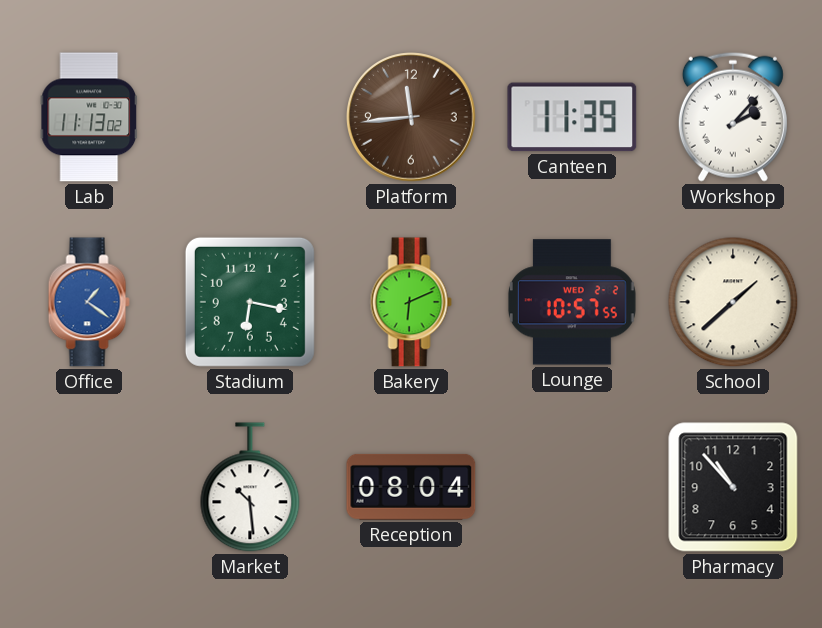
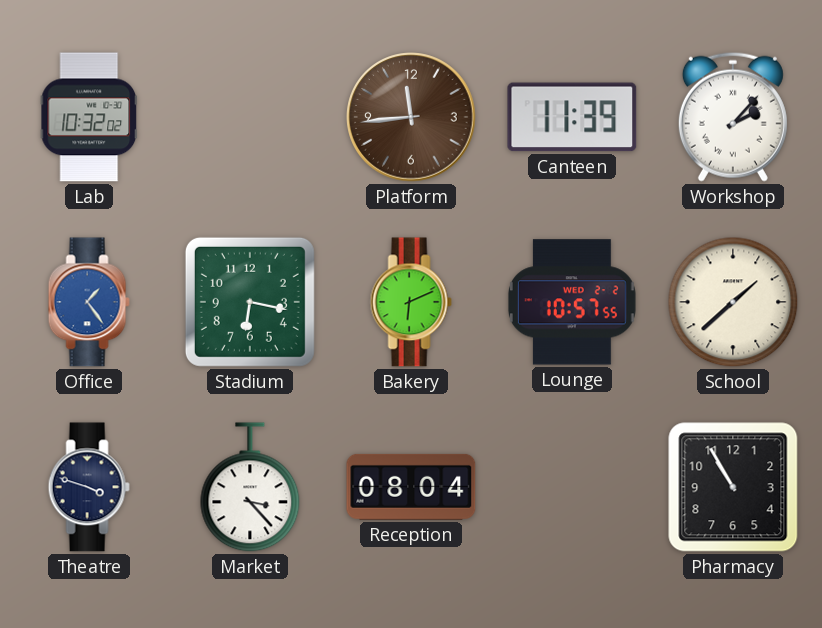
Lab: 11:13 -> 10:32
Office: 1:21 -> 1:24
Theatre: none -> 3:48
Market: 10:29 -> 3:23
Pharmacy: 10:53 -> 10:55
